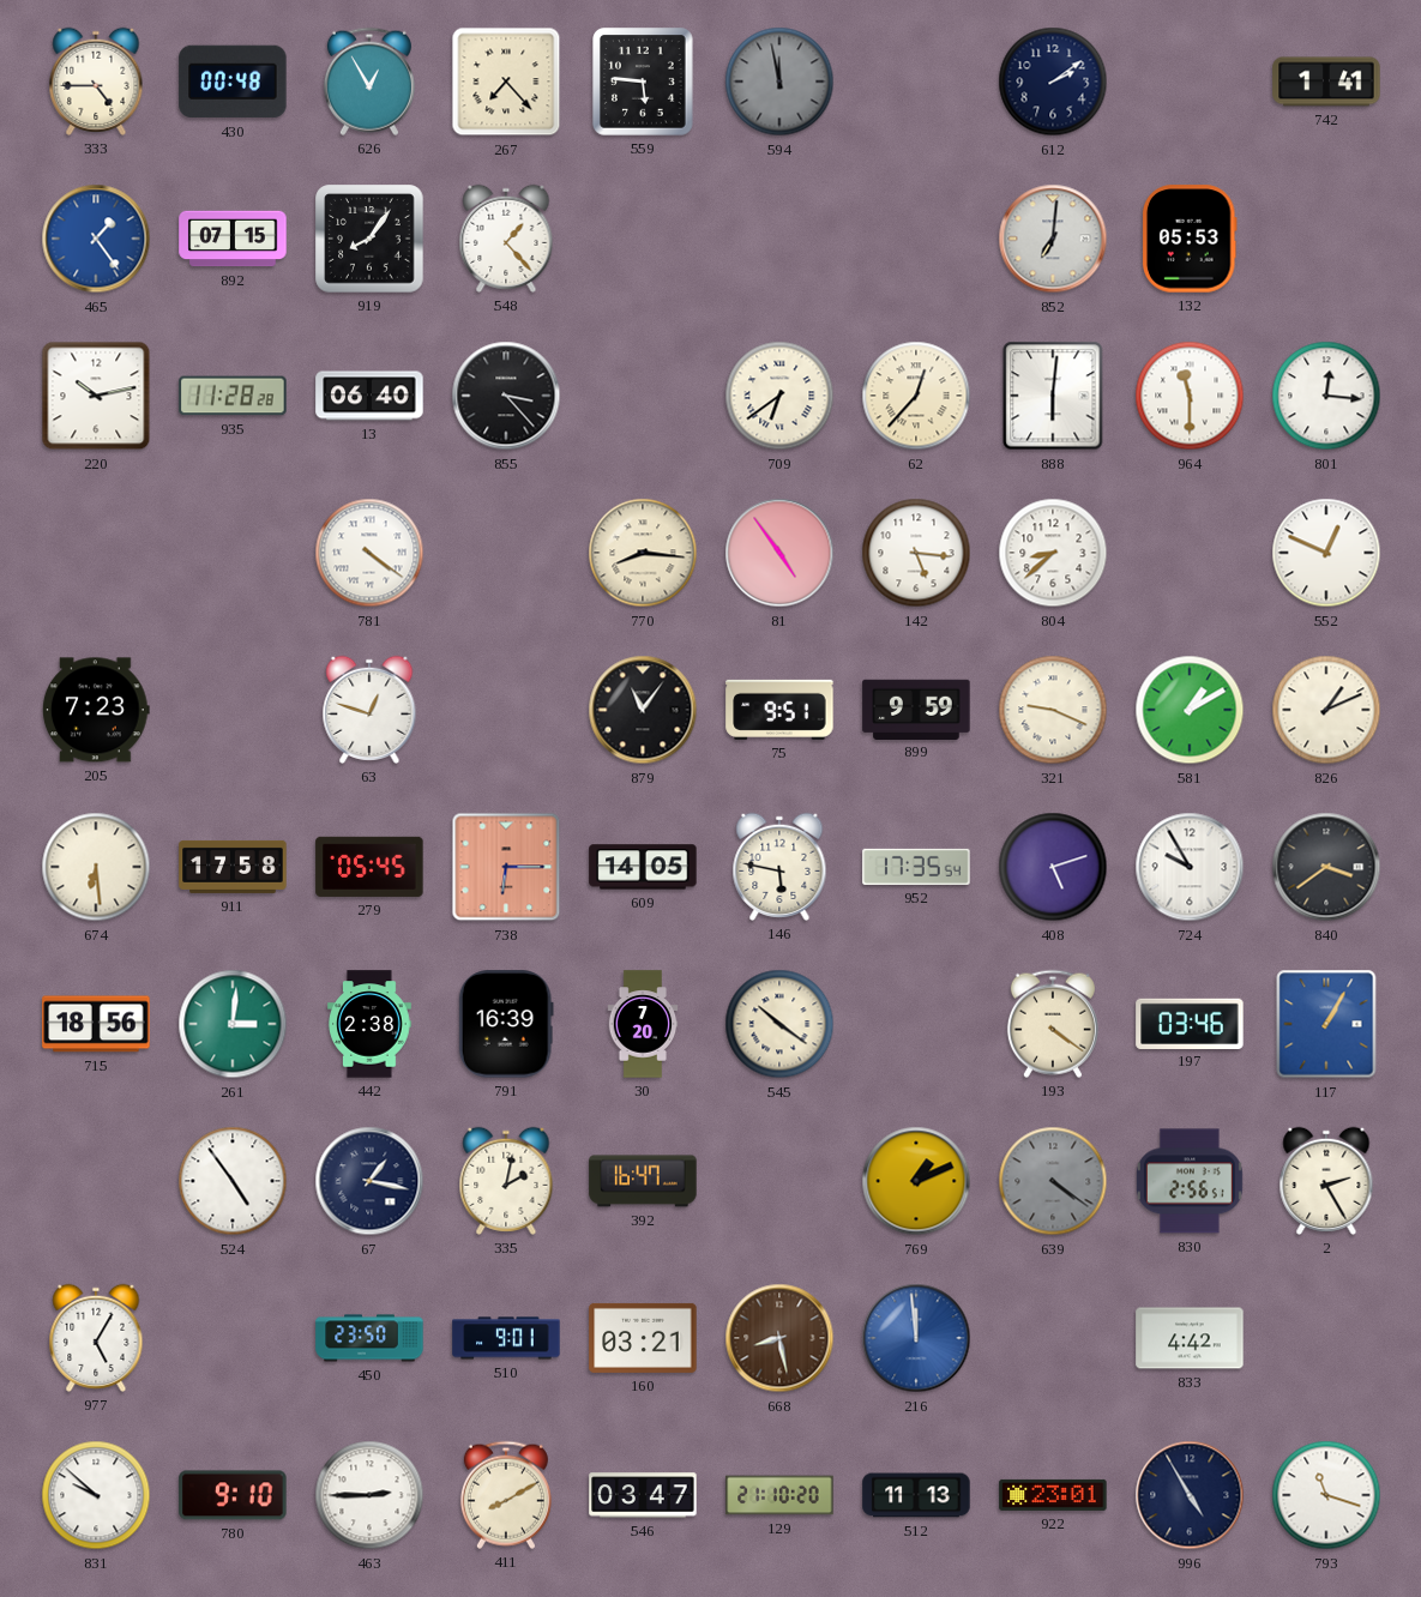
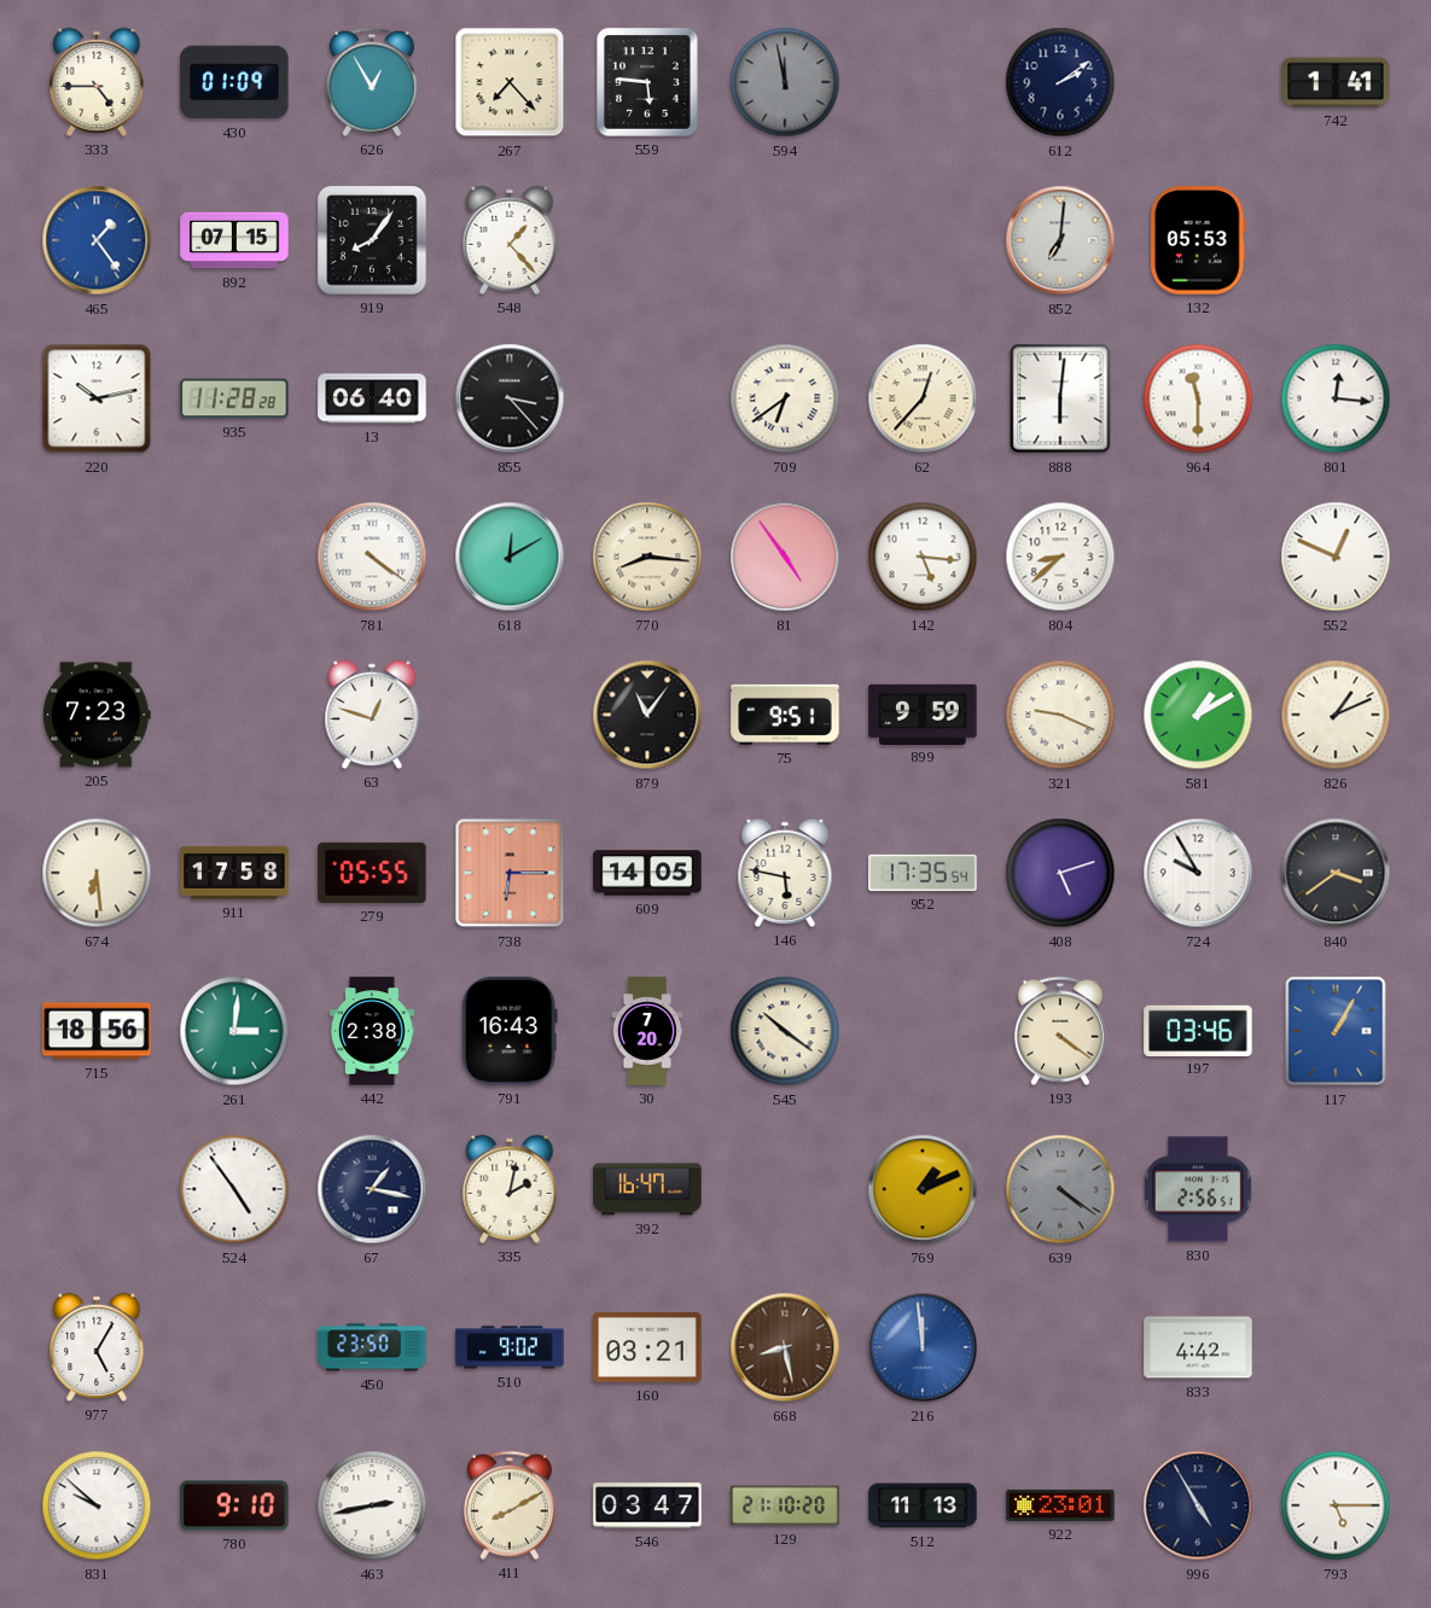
430: 00:48 -> 01:09
618: none -> 12:10
279: 05:45 -> 05:55
791: 16:39 -> 16:43
2: 2:25 -> none
510: 9:01 -> 9:02
463: 2:45 -> 2:43
793: 11:18 -> 5:15
